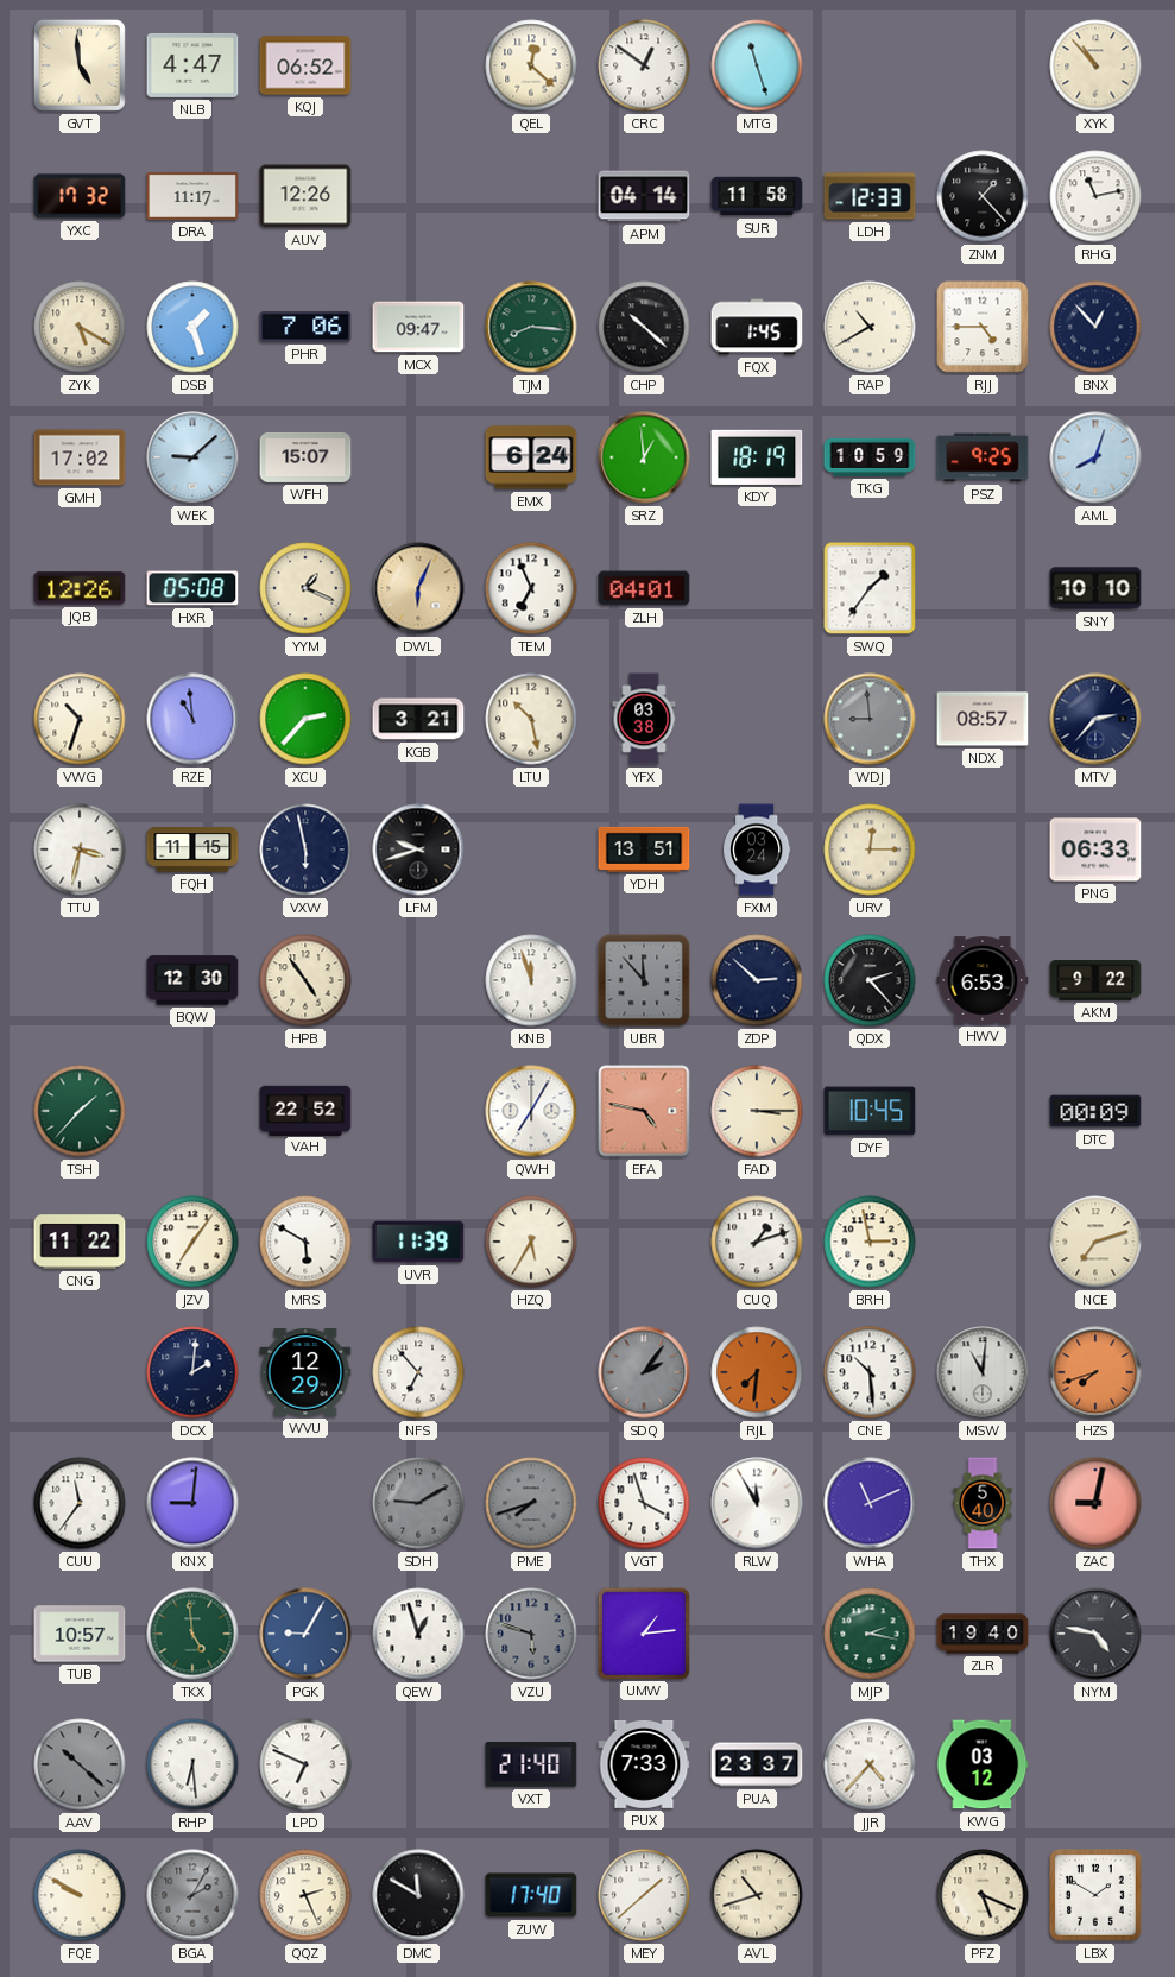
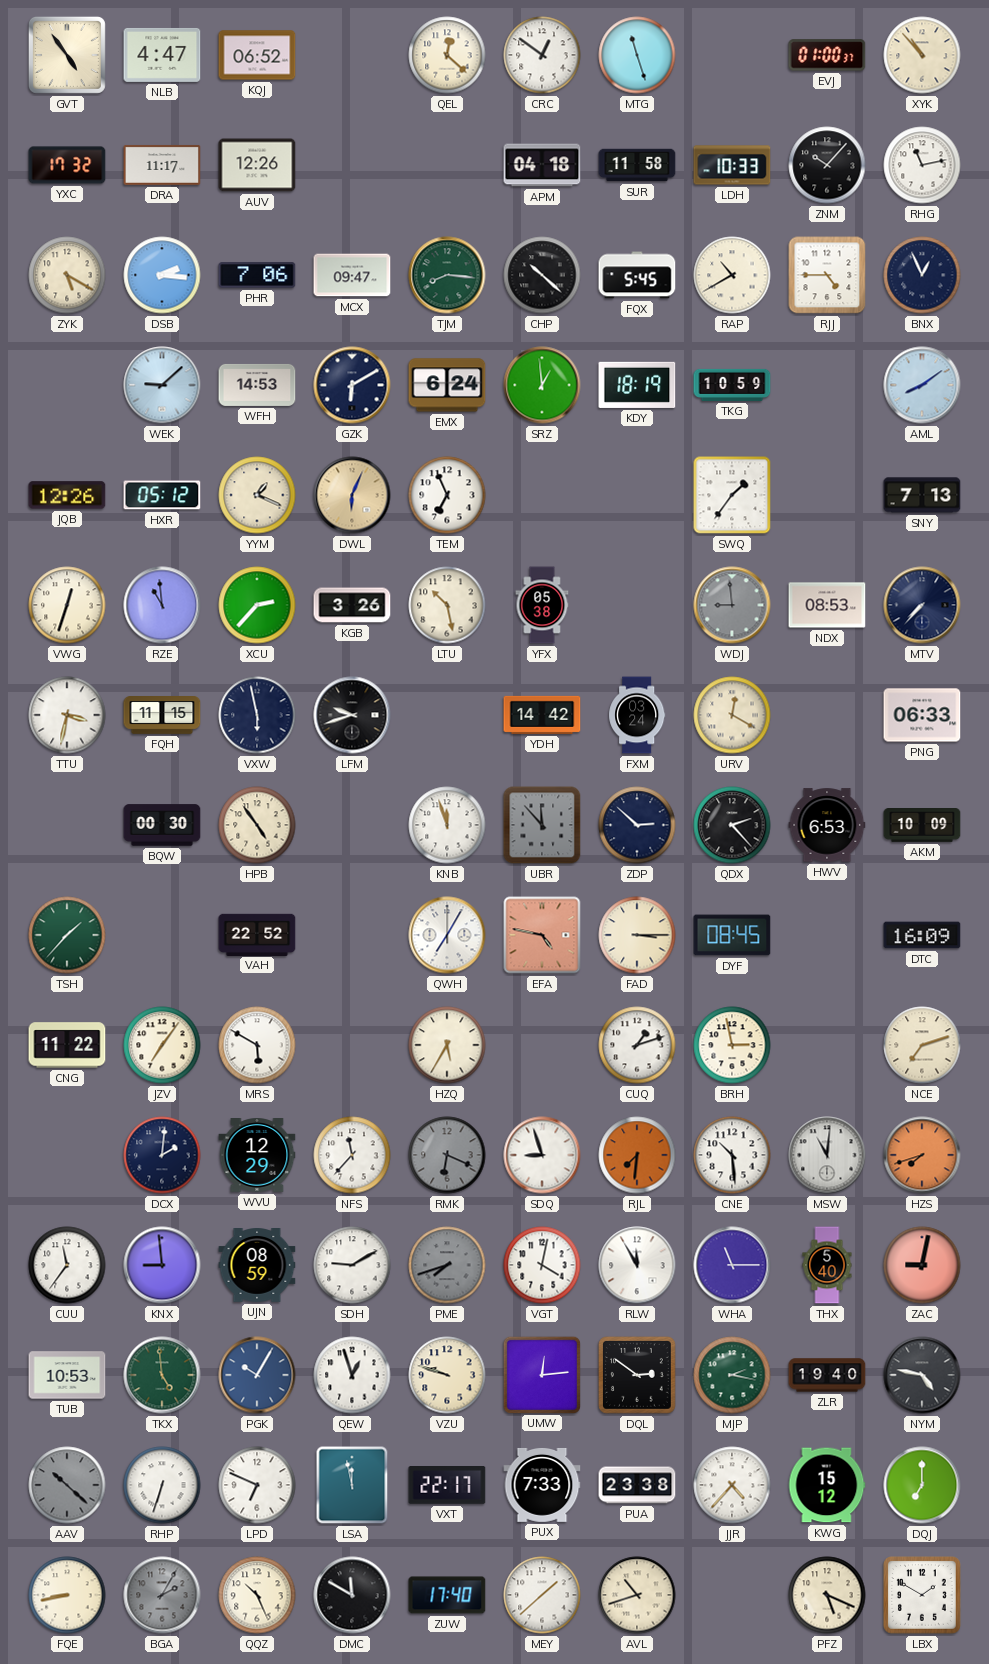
GVT: 4:59 -> 4:54
EVJ: none -> 01:00
APM: 04:14 -> 04:18
LDH: 12:33 -> 10:33
ZNM: 1:23 -> 10:07
DSB: 1:27 -> 2:16
FQX: 1:45 -> 5:45
BNX: 12:53 -> 12:56
GMH: 17:02 -> none
WFH: 15:07 -> 14:53
GZK: none -> 6:10
PSZ: 9:25 -> none
AML: 8:03 -> 8:09
HXR: 05:08 -> 05:12
ZLH: 04:01 -> none
SNY: 10:10 -> 7:13
VWG: 10:33 -> 12:33
KGB: 3:21 -> 3:26
YFX: 03:38 -> 05:38
NDX: 08:57 -> 08:53
MTV: 2:37 -> 7:37
YDH: 13:51 -> 14:42
URV: 12:15 -> 12:20
BQW: 12:30 -> 00:30
AKM: 9:22 -> 10:09
DYF: 10:45 -> 08:45
DTC: 00:09 -> 16:09
UVR: 11:39 -> none
NFS: 6:53 -> 11:37
RMK: none -> 6:19
SDQ: 2:06 -> 8:57
SDQ dial: grey -> white
KNX: 9:01 -> 8:59
UJN: none -> 08:59
SDH dial: grey -> white
VGT: 3:57 -> 4:02
WHA: 11:11 -> 11:15
TUB: 10:57 -> 10:53
PGK: 9:05 -> 10:05
VZU: 5:48 -> 9:48
VZU dial: grey -> cream
UMW: 1:14 -> 12:14
DQL: none -> 2:51
RHP: 6:29 -> 6:33
LSA: none -> 11:58
VXT: 21:40 -> 22:17
PUA: 23:37 -> 23:38
KWG: 03:12 -> 15:12
DQJ: none -> 7:00
FQE: 9:50 -> 8:43
QQZ: 2:26 -> 10:26
